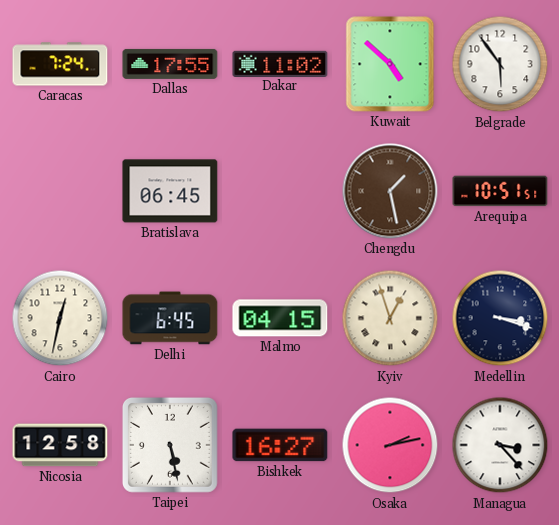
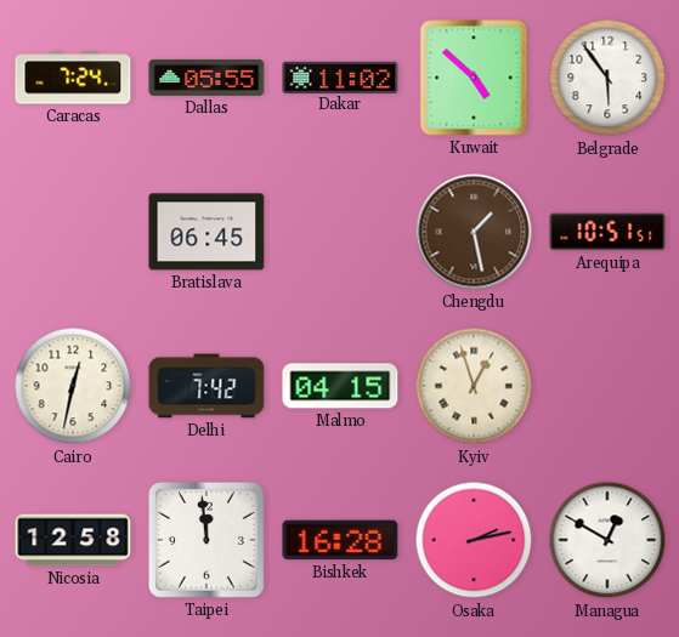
Dallas: 17:55 -> 05:55
Delhi: 6:45 -> 7:42
Medellin: 3:18 -> none
Taipei: 5:28 -> 11:59
Bishkek: 16:27 -> 16:28
Managua: 3:23 -> 12:50
